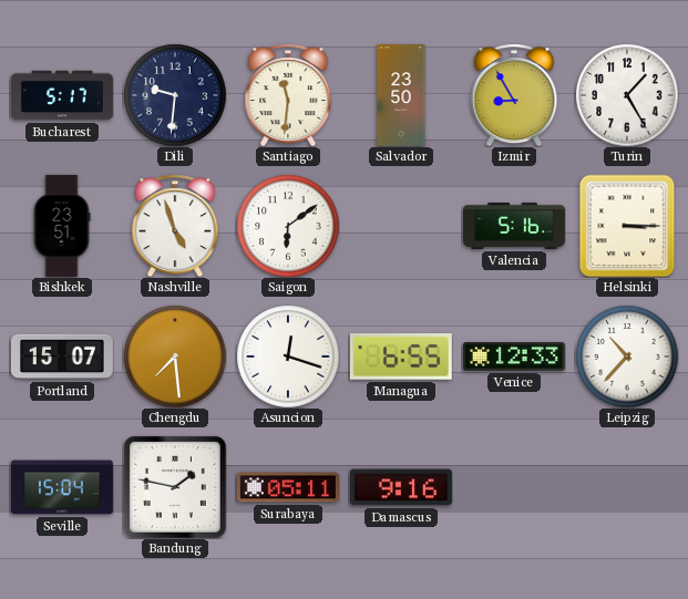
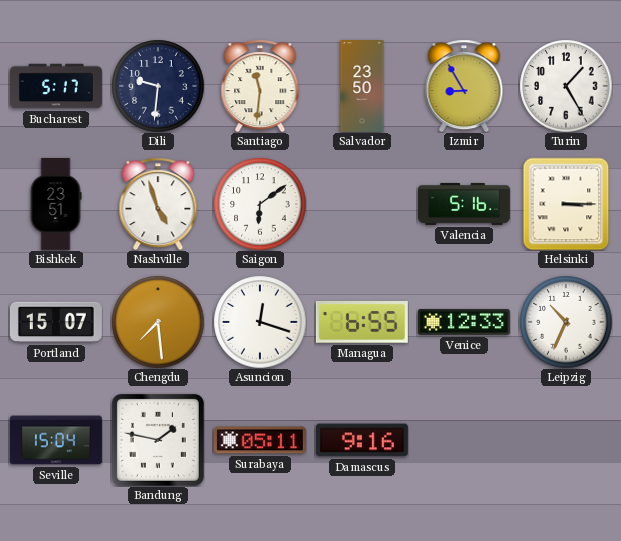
Leipzig: 10:37 -> 10:34
